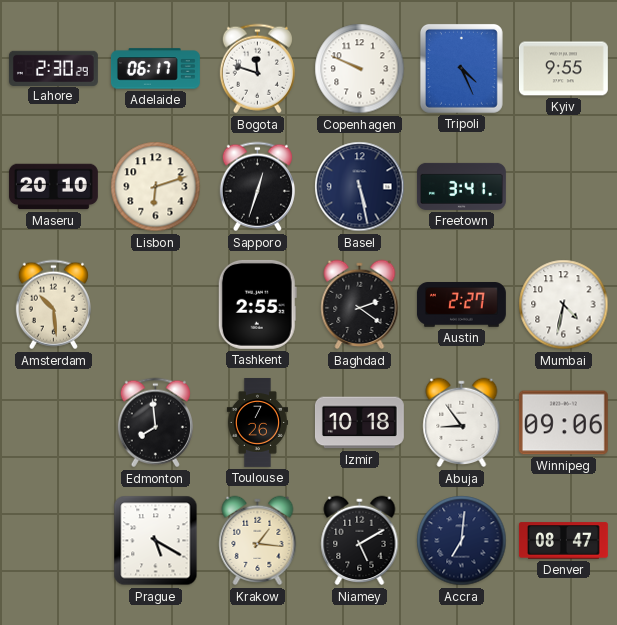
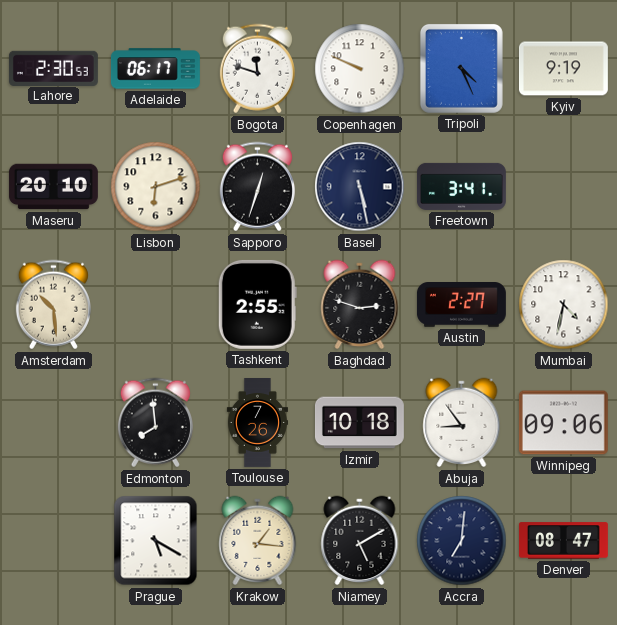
Lahore: 2:30:29 -> 2:30:53
Kyiv: 9:55 -> 9:19
Baghdad: 2:21 -> 2:48
